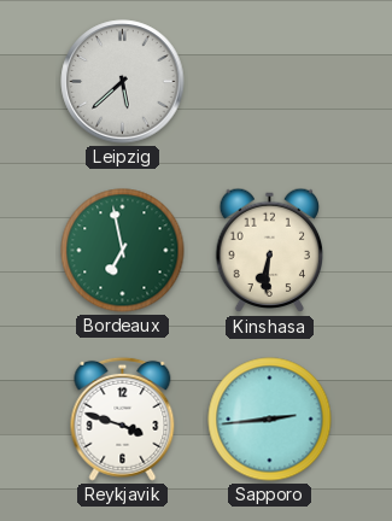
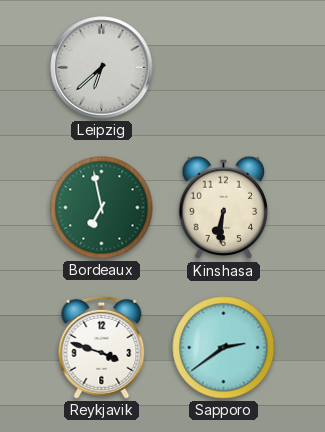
Leipzig: 5:38 -> 6:38
Sapporo: 2:44 -> 2:39
